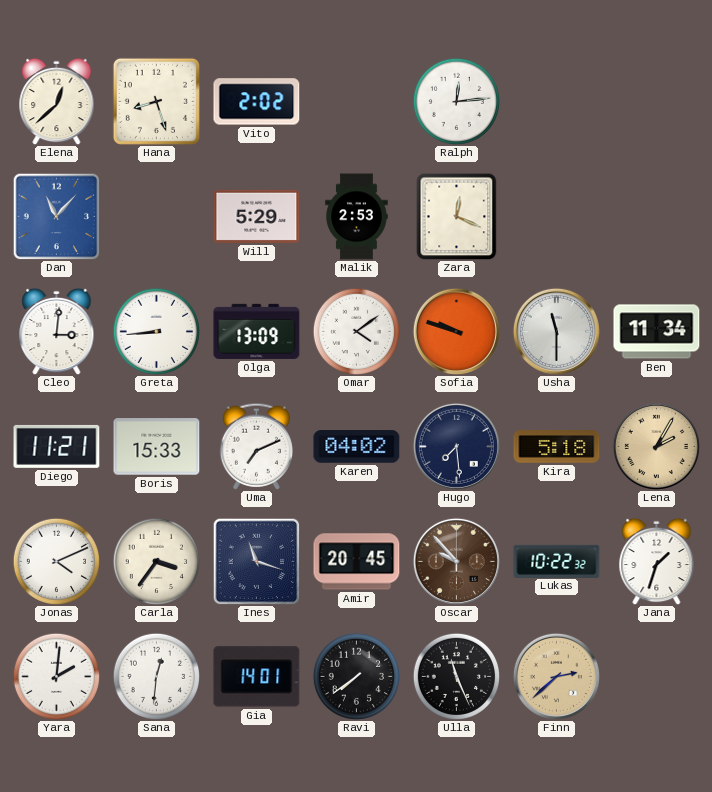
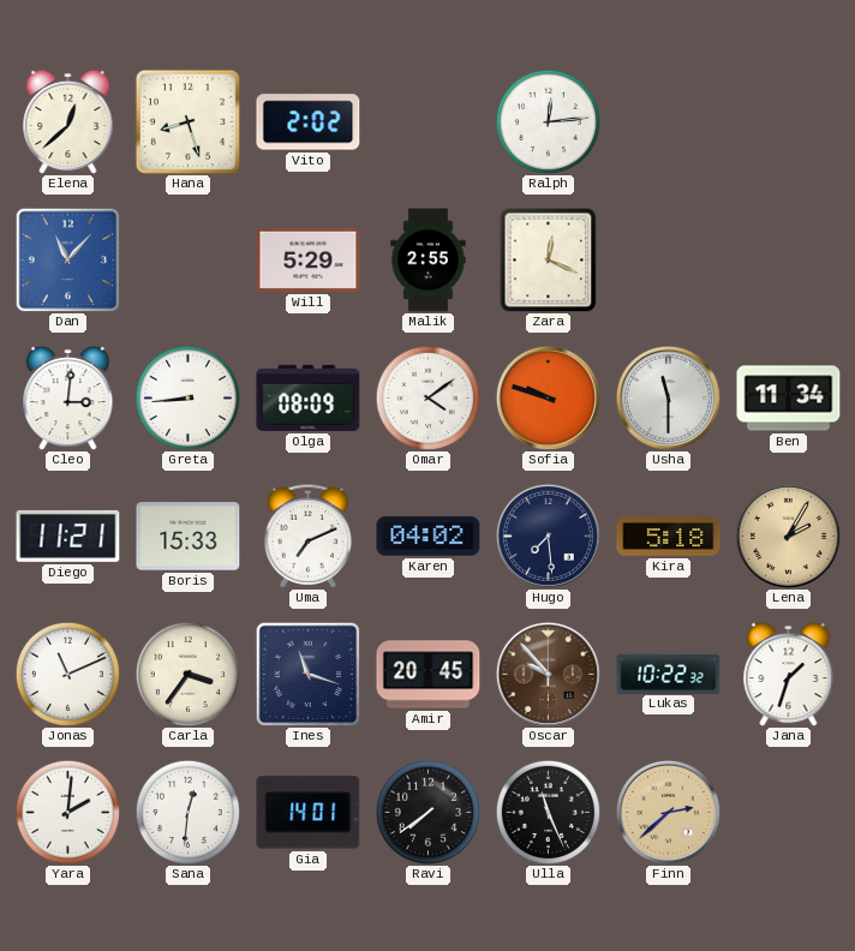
Malik: 2:53 -> 2:55
Olga: 13:09 -> 08:09
Jonas: 4:11 -> 11:11
